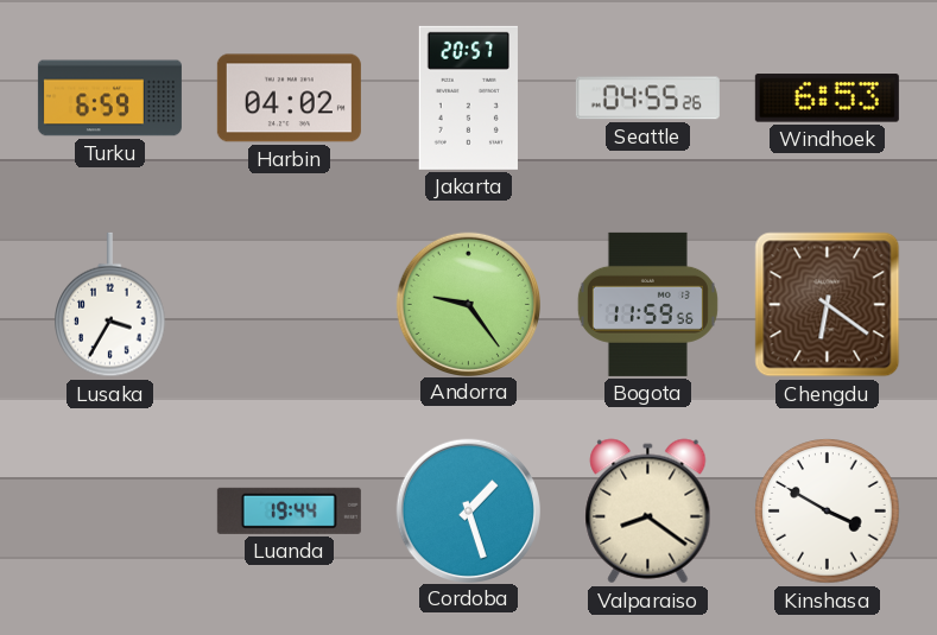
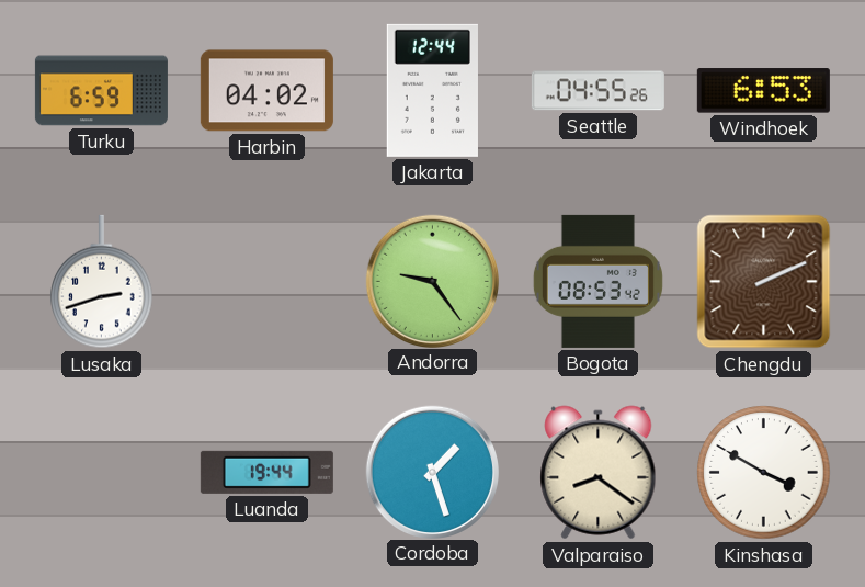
Jakarta: 20:57 -> 12:44
Lusaka: 3:35 -> 2:42
Bogota: 11:59 -> 08:53
Chengdu: 6:21 -> 2:11
